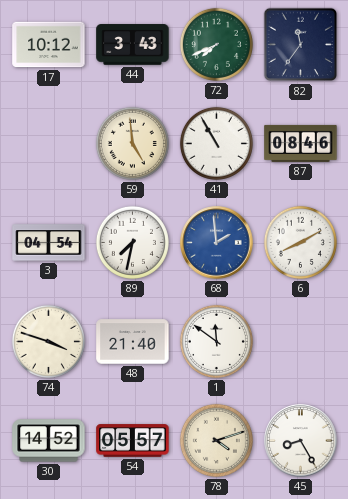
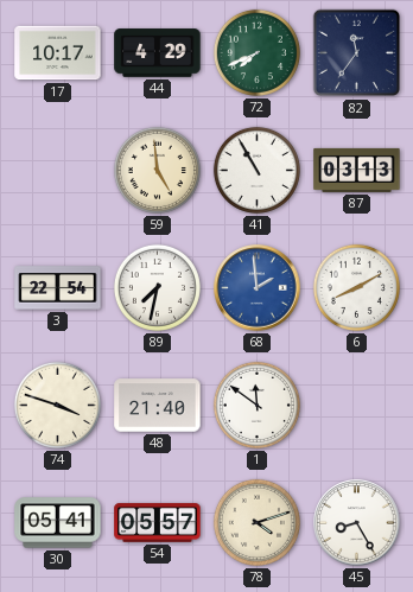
17: 10:12 -> 10:17
44: 3:43 -> 4:29
87: 08:46 -> 03:13
3: 04:54 -> 22:54
30: 14:52 -> 05:41
